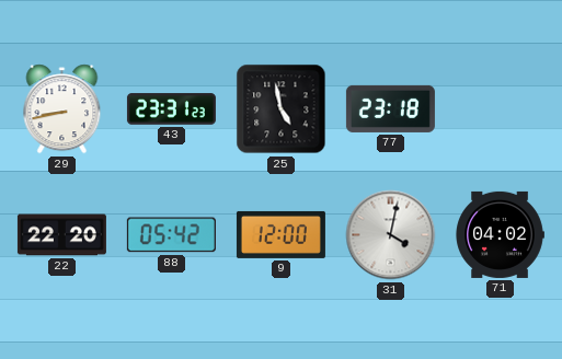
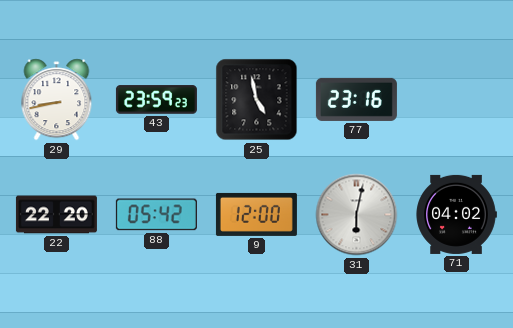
43: 23:31 -> 23:59
77: 23:18 -> 23:16
31: 4:02 -> 6:02
